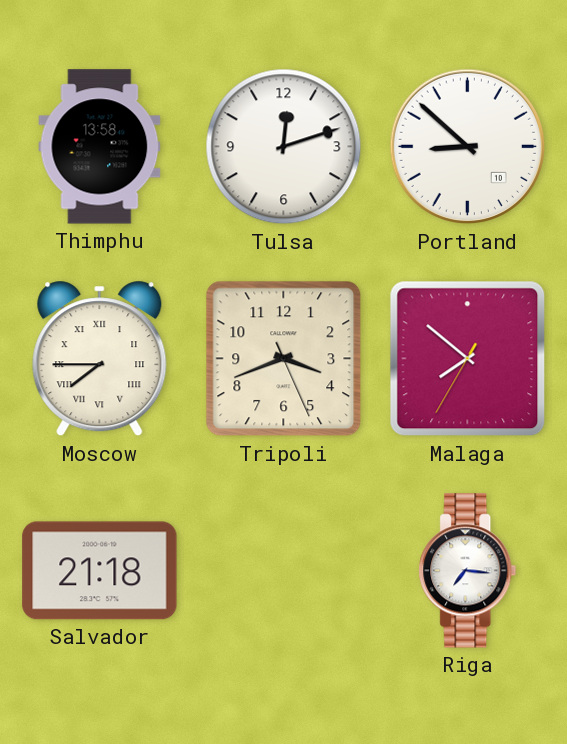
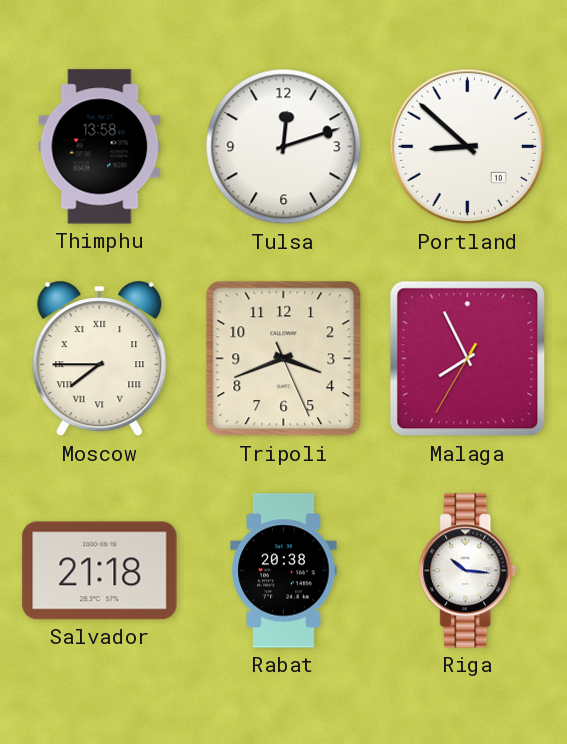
Malaga: 7:51 -> 7:55
Rabat: none -> 20:38
Riga: 7:16 -> 10:16
